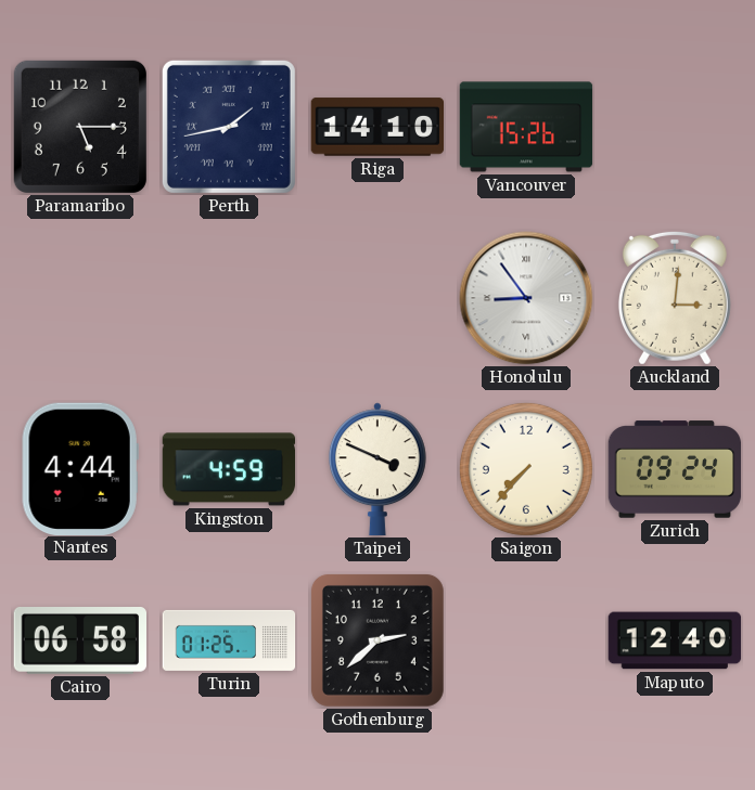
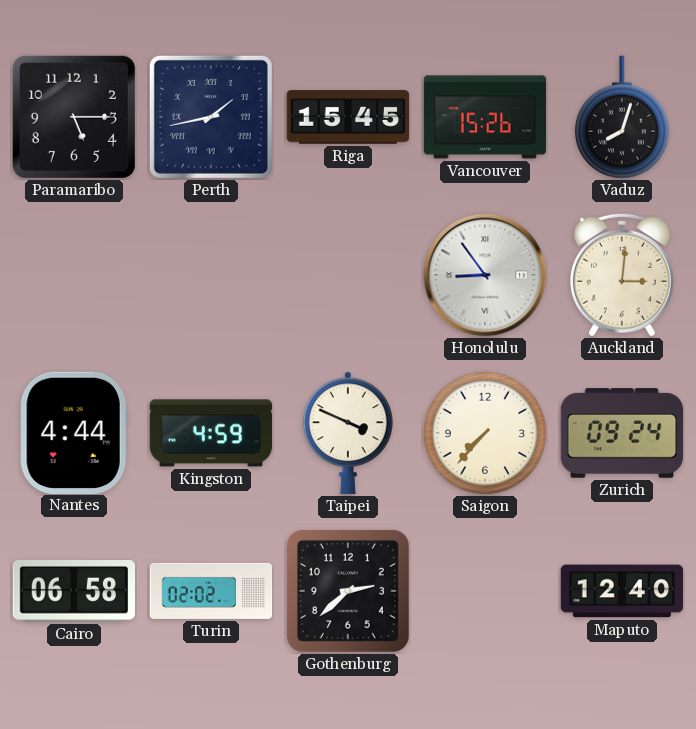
Riga: 14:10 -> 15:45
Vaduz: none -> 8:03
Turin: 01:25 -> 02:02
